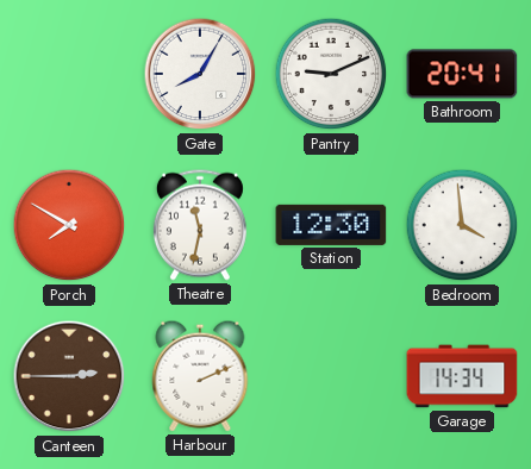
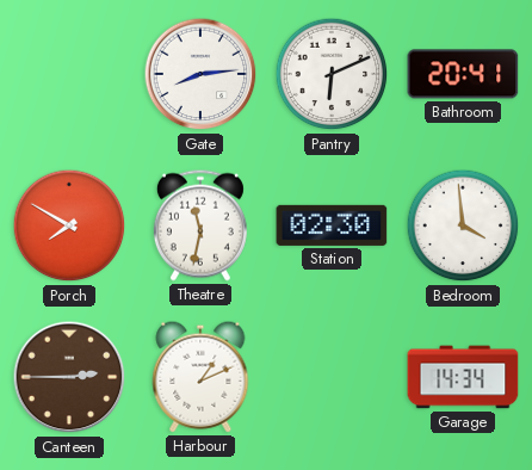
Gate: 8:05 -> 8:14
Pantry: 9:11 -> 6:11
Station: 12:30 -> 02:30
Harbour: 2:11 -> 1:11
